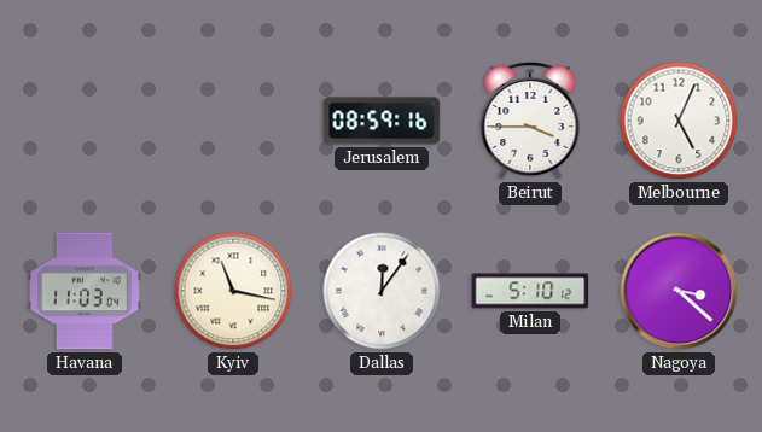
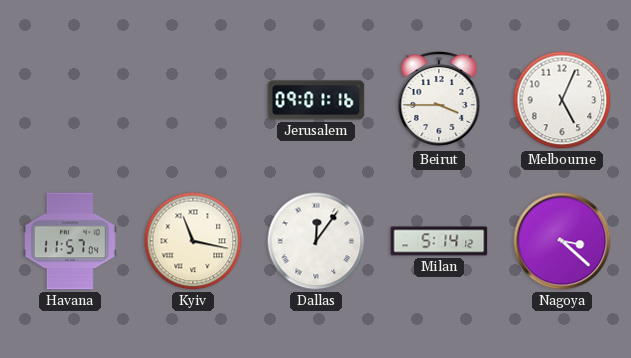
Jerusalem: 08:59 -> 09:01
Havana: 11:03 -> 11:57
Milan: 5:10 -> 5:14
